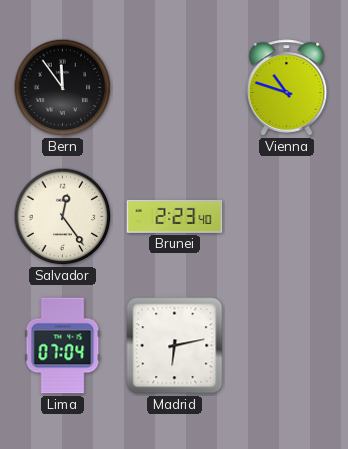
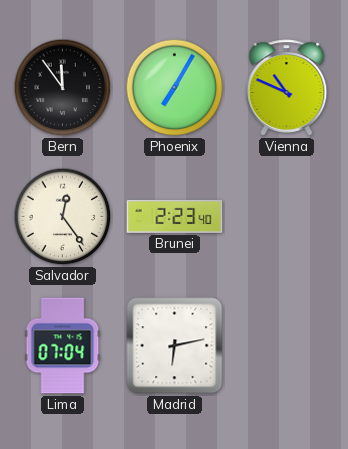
Phoenix: none -> 7:05
Vienna: 10:48 -> 10:49
